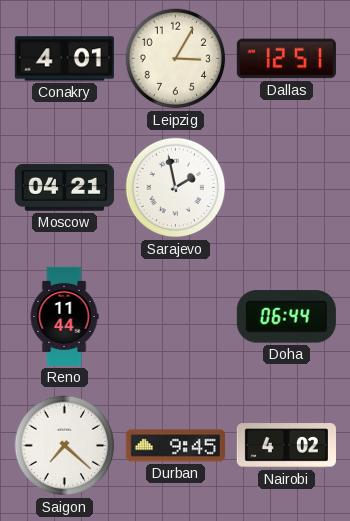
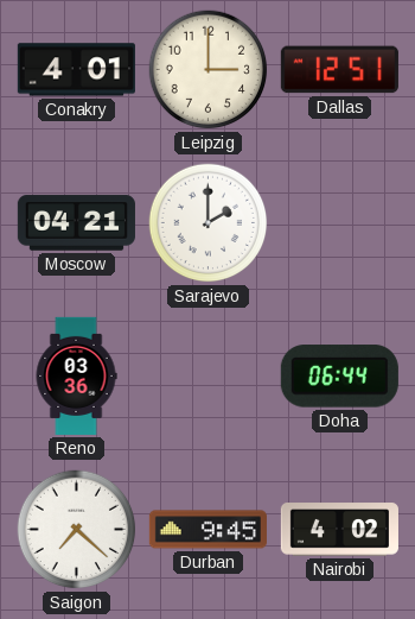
Leipzig: 3:05 -> 3:00
Sarajevo: 1:58 -> 2:00
Reno: 11:44 -> 03:36
